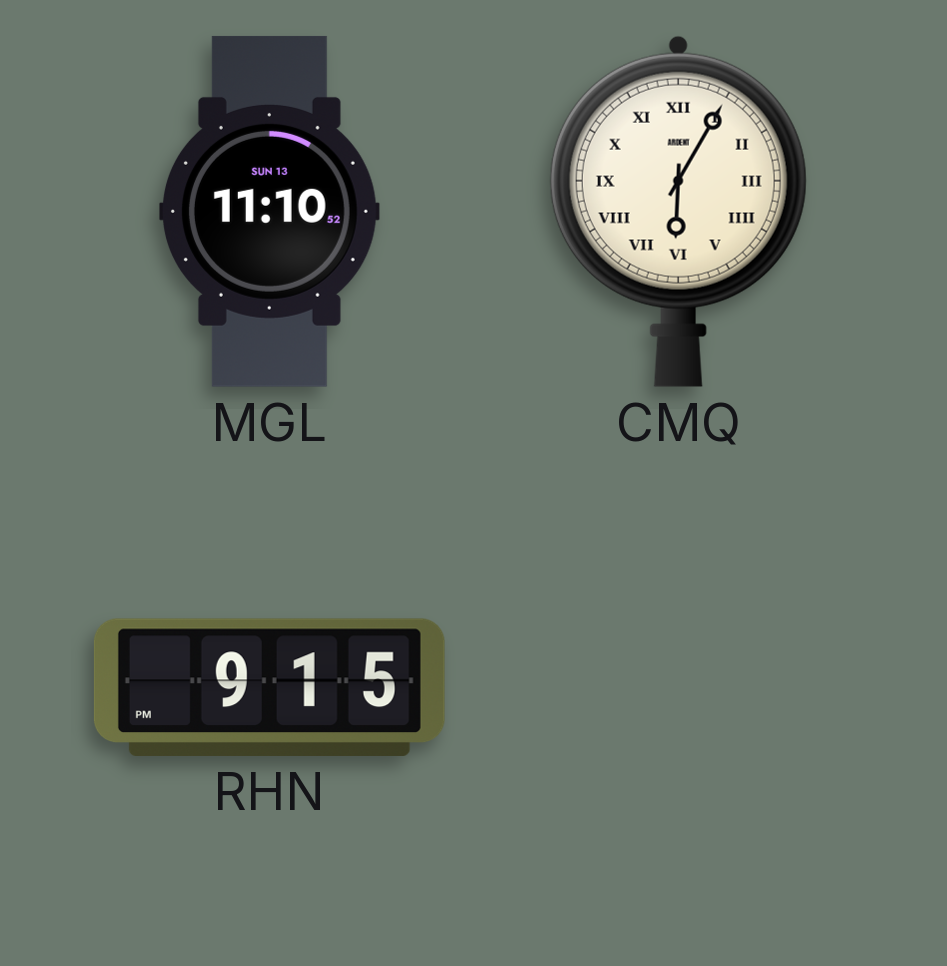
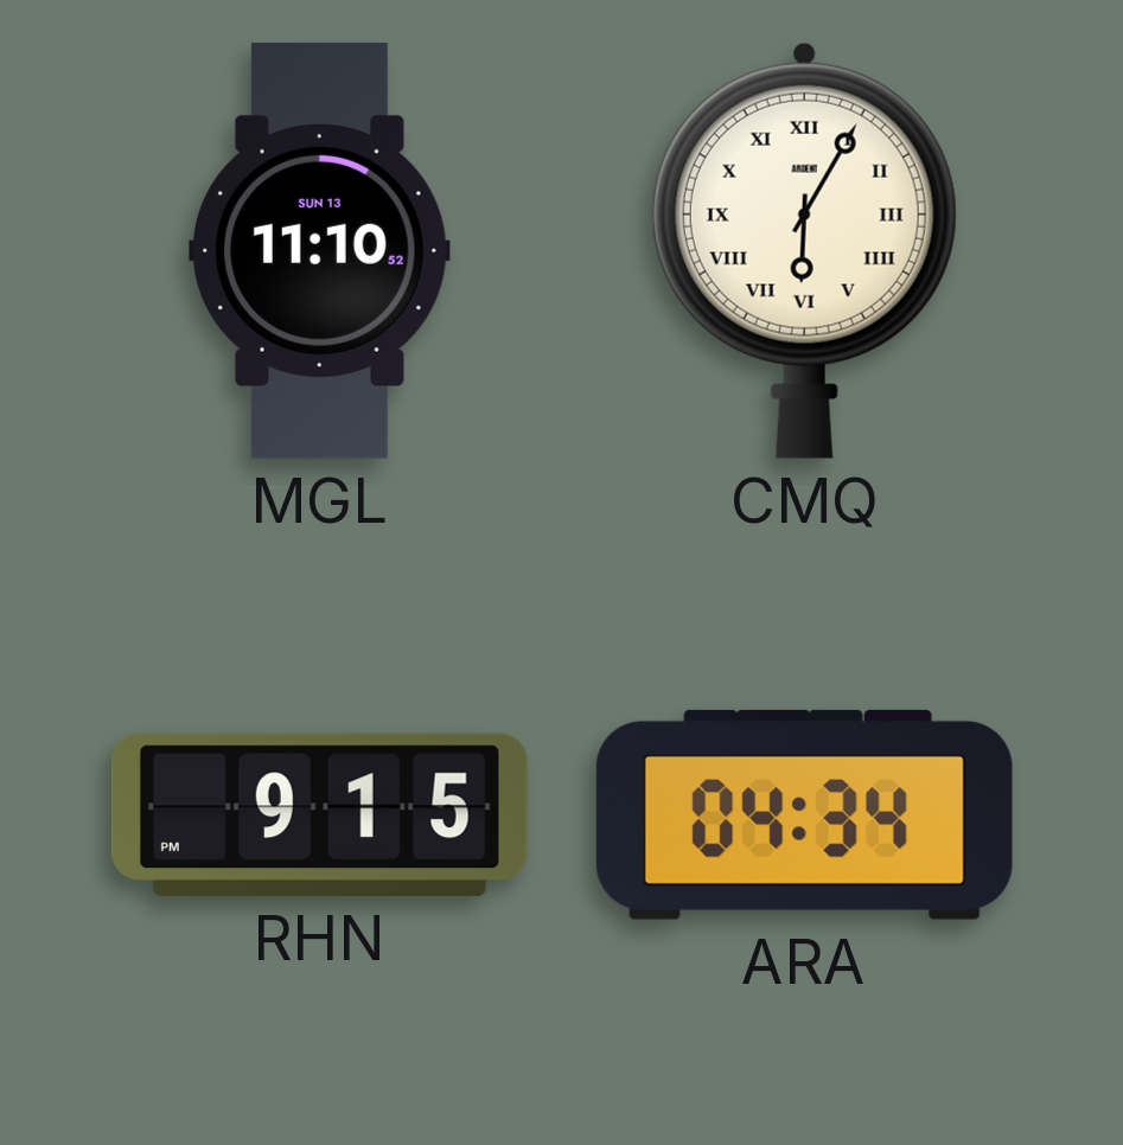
ARA: none -> 04:34
